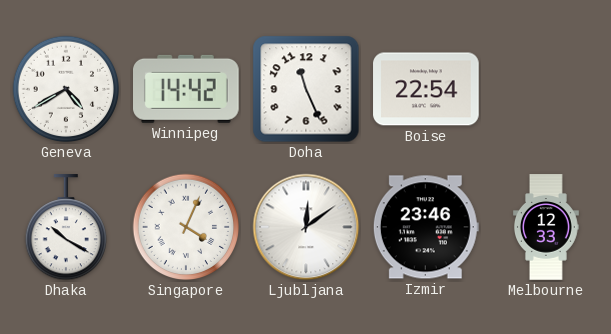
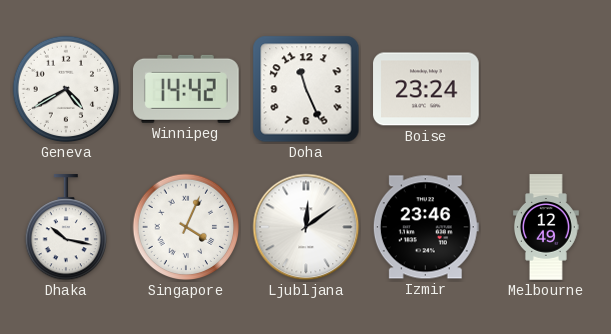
Boise: 22:54 -> 23:24
Dhaka: 10:20 -> 10:17
Melbourne: 12:33 -> 12:49
